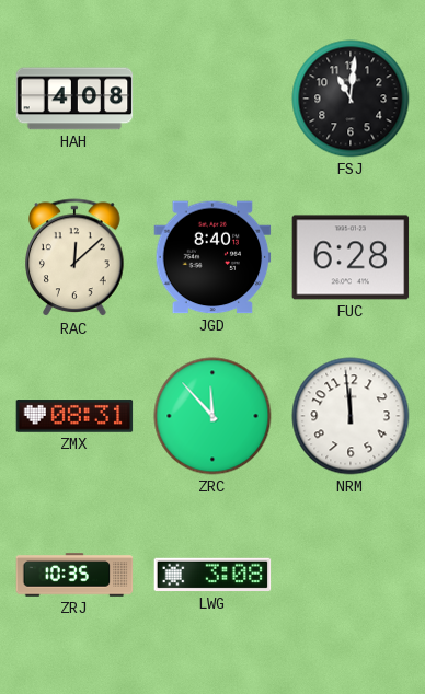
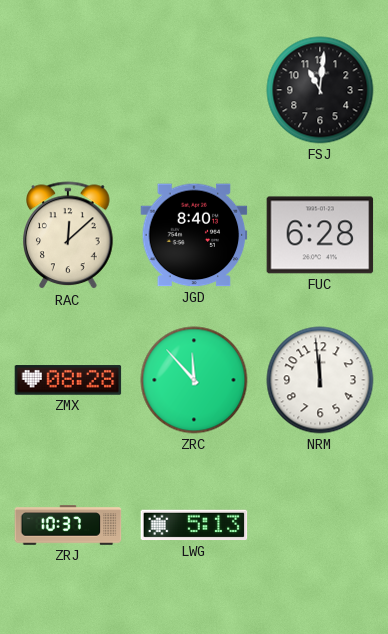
HAH: 4:08 -> none
ZMX: 08:31 -> 08:28
ZRJ: 10:35 -> 10:37
LWG: 3:08 -> 5:13
